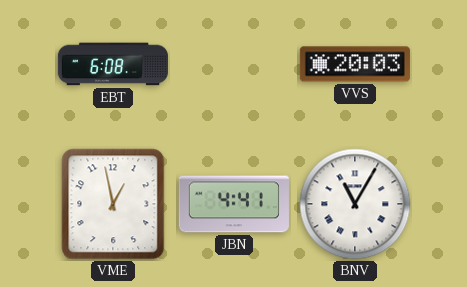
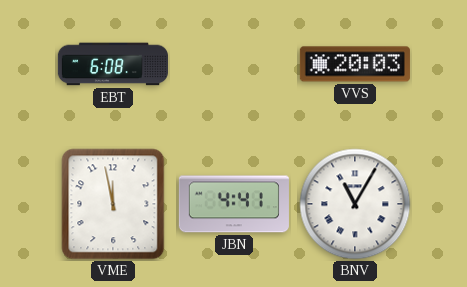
VME: 12:58 -> 11:58
